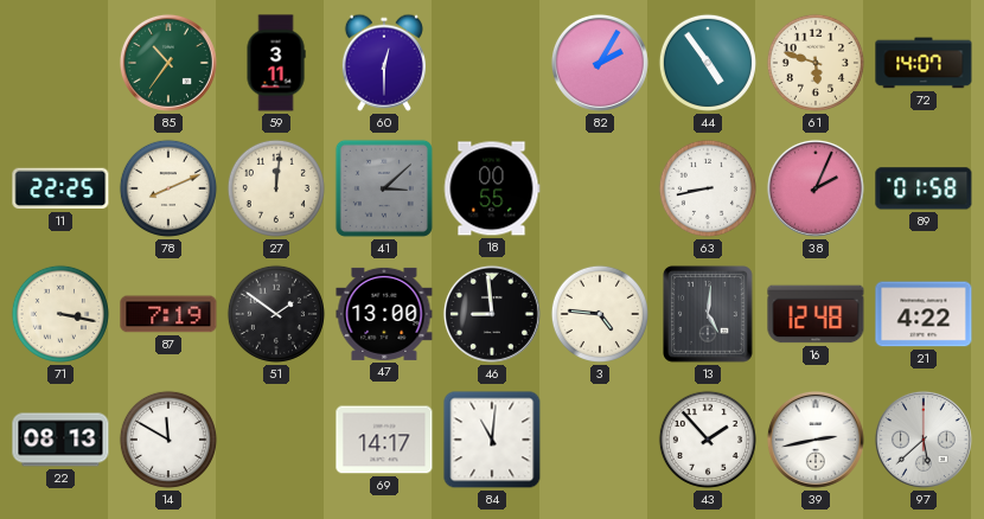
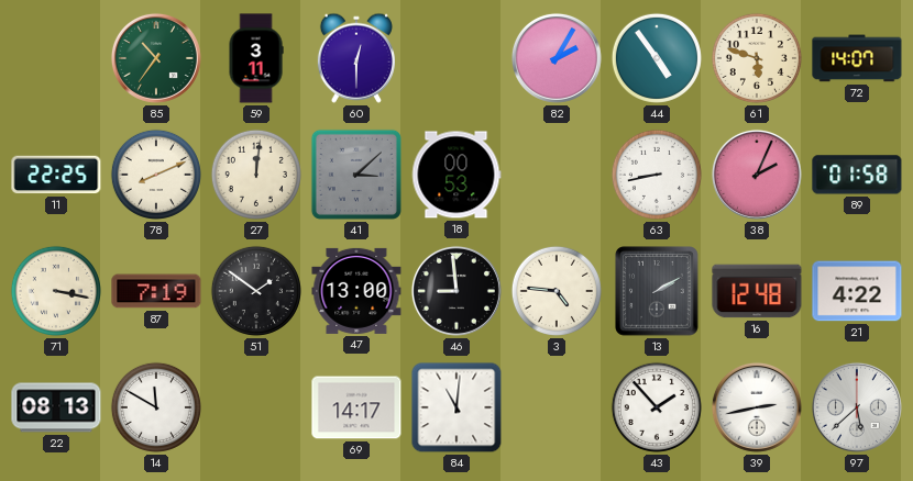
18: 00:55 -> 00:53
13: 5:01 -> 2:10
